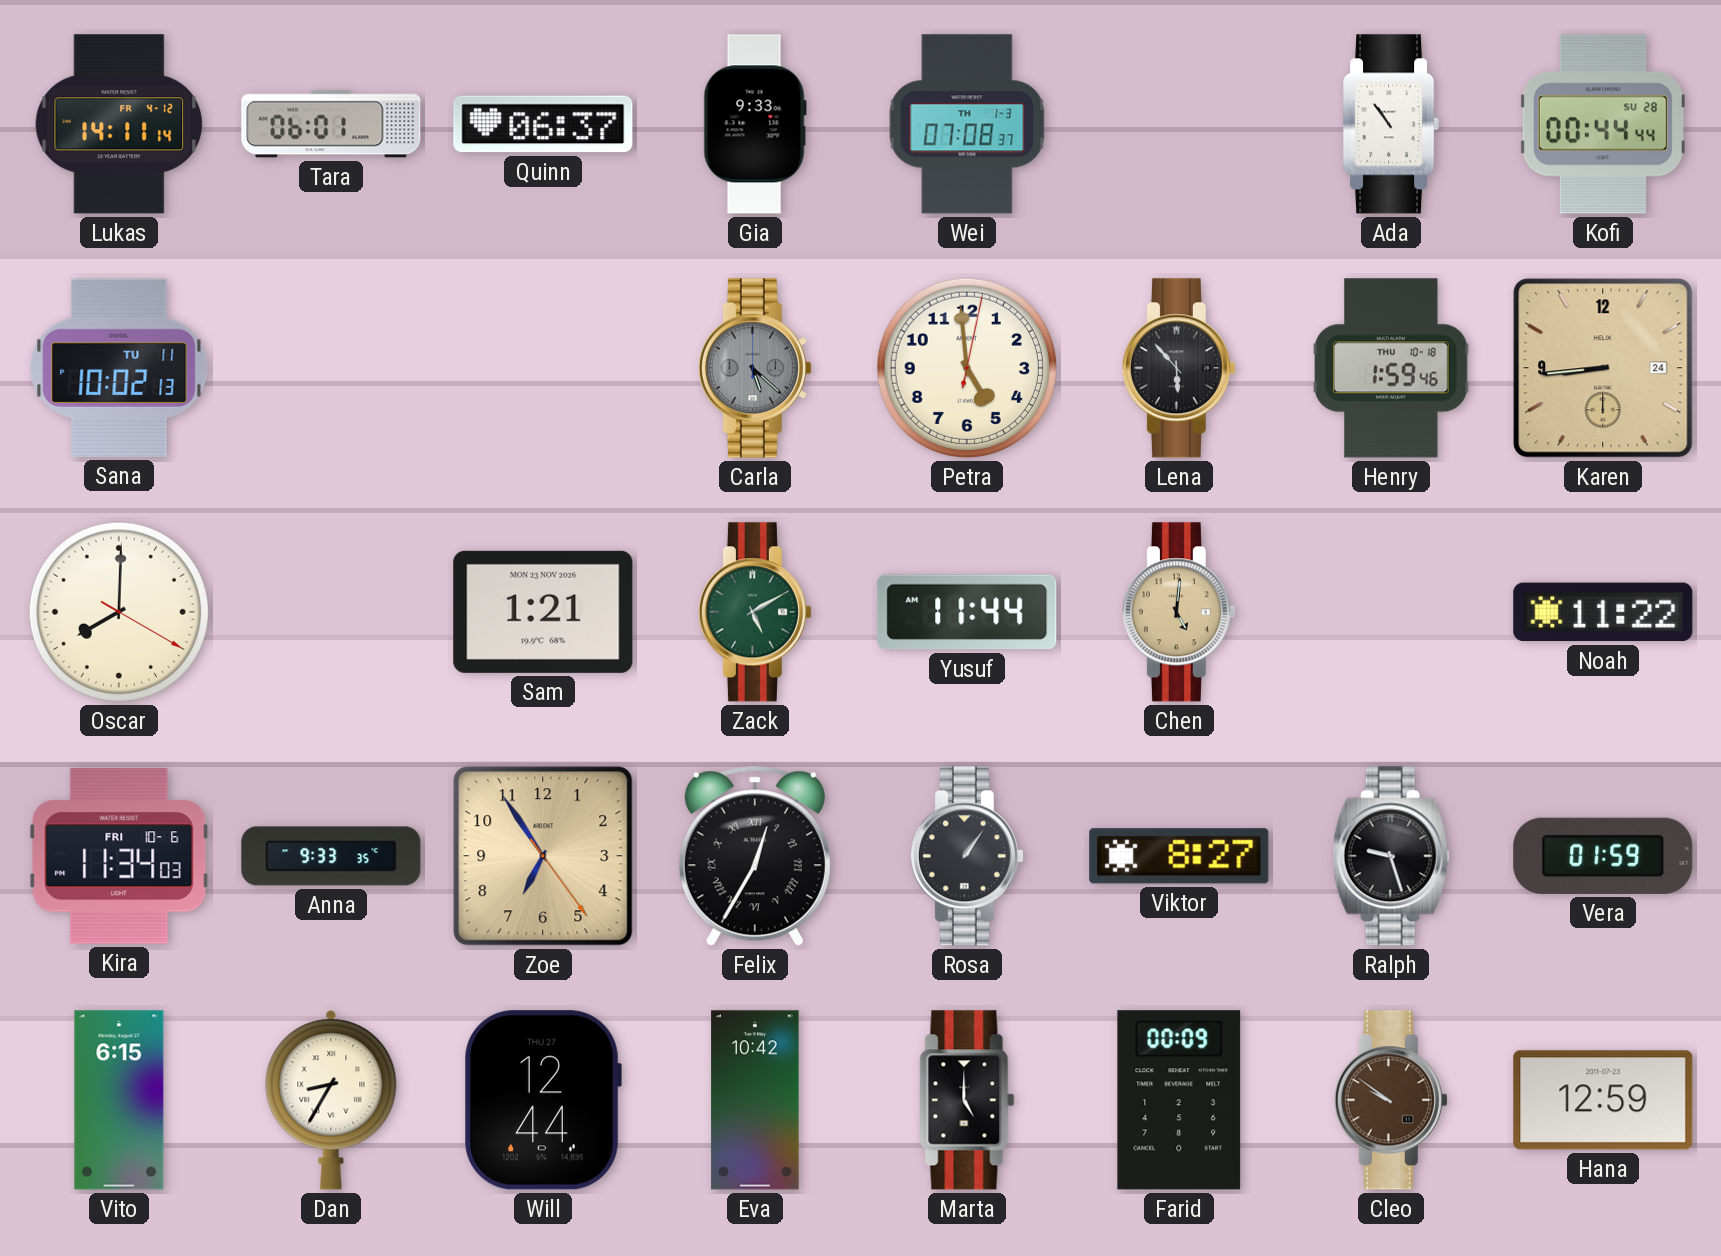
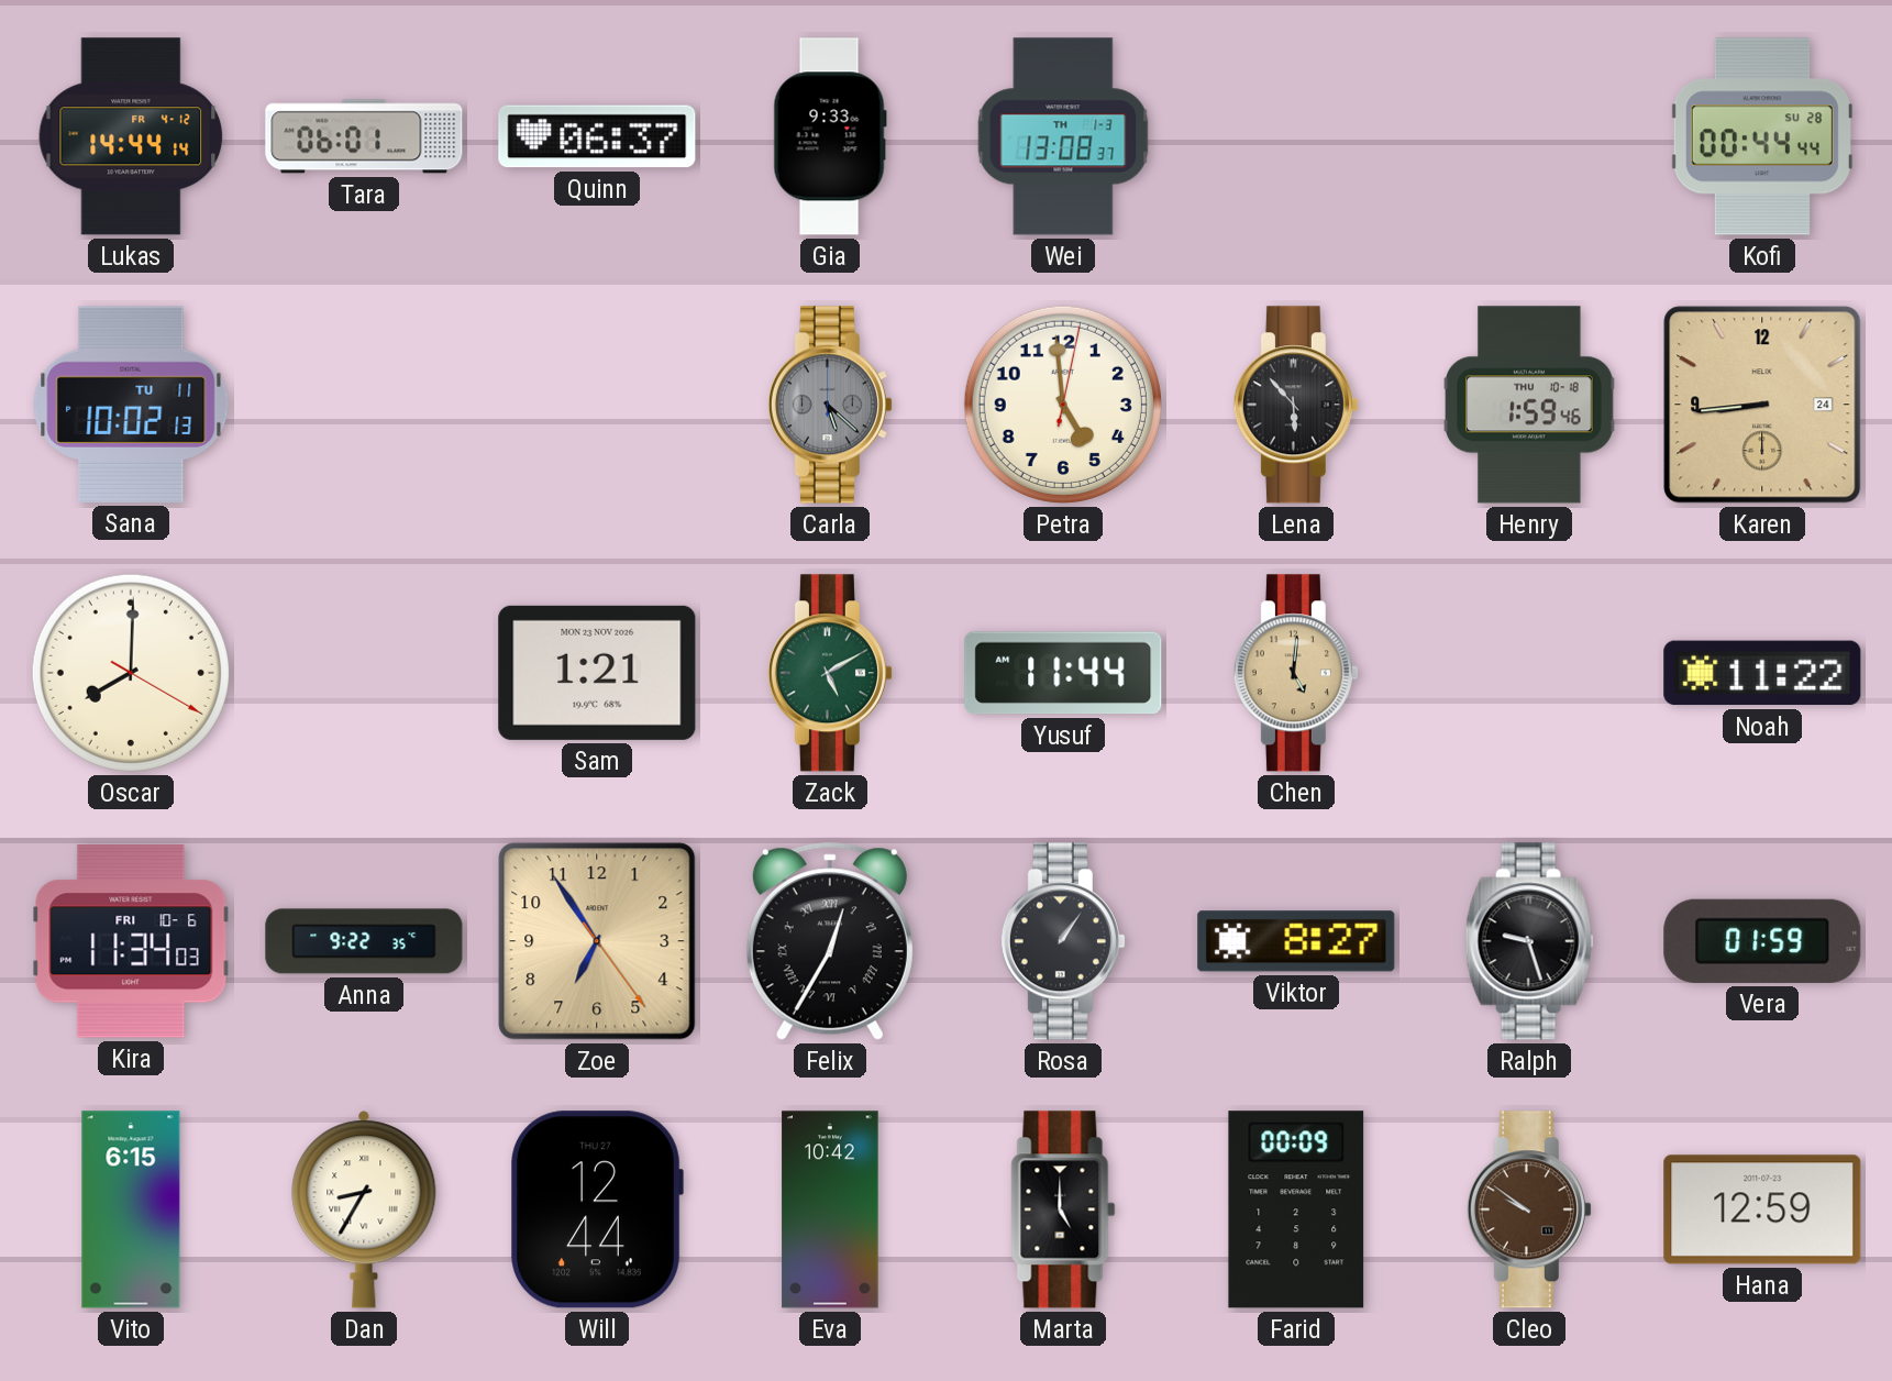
Lukas: 14:11 -> 14:44
Wei: 07:08 -> 13:08
Ada: 10:54 -> none
Anna: 9:33 -> 9:22
